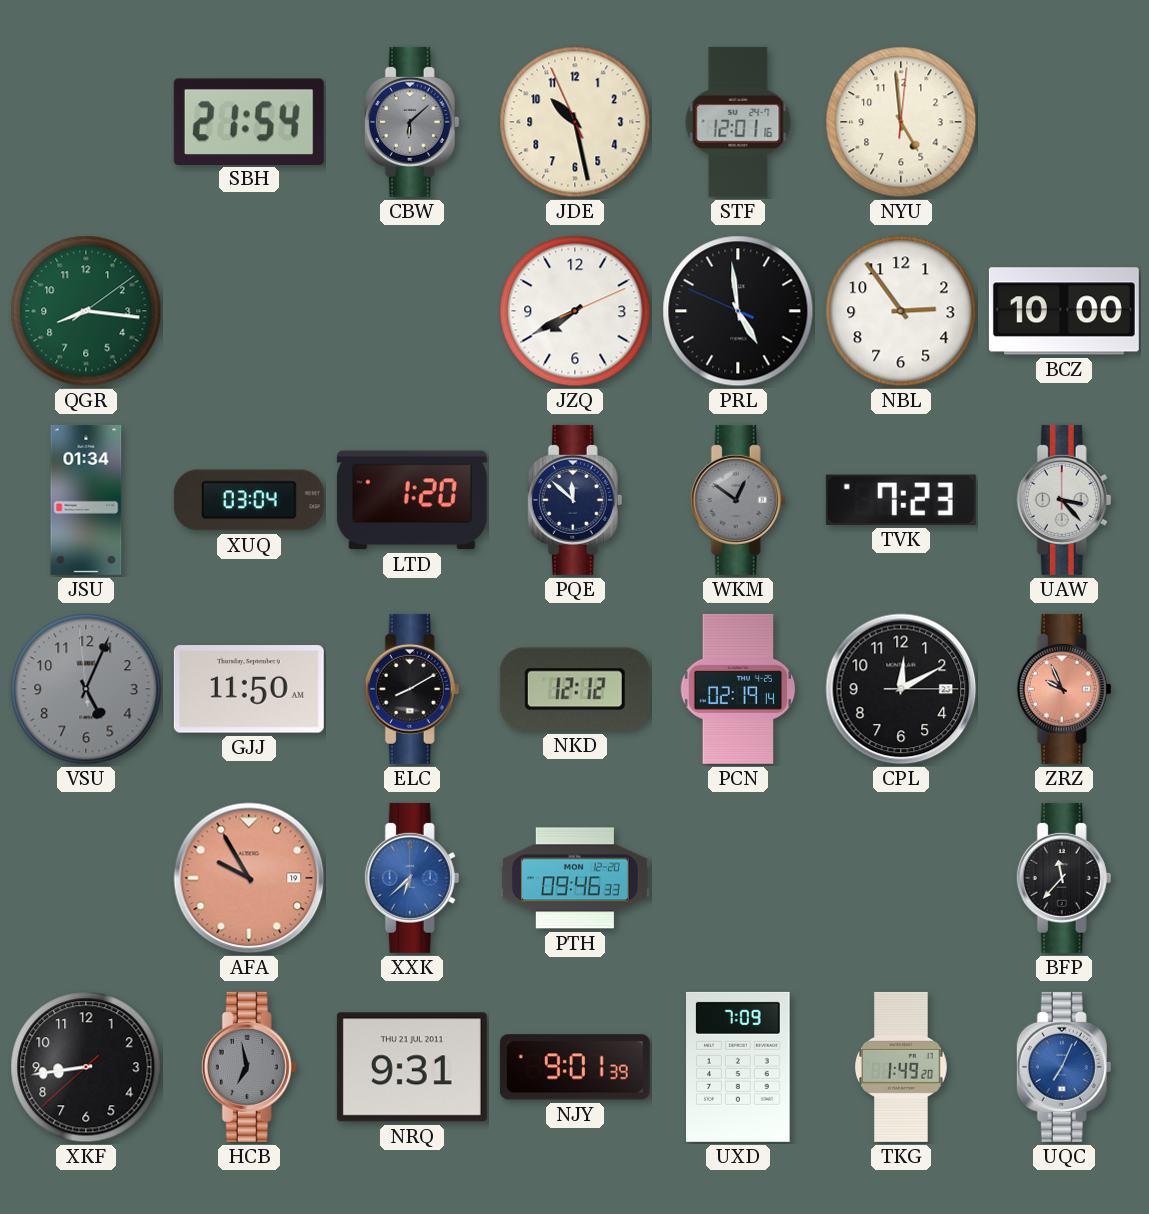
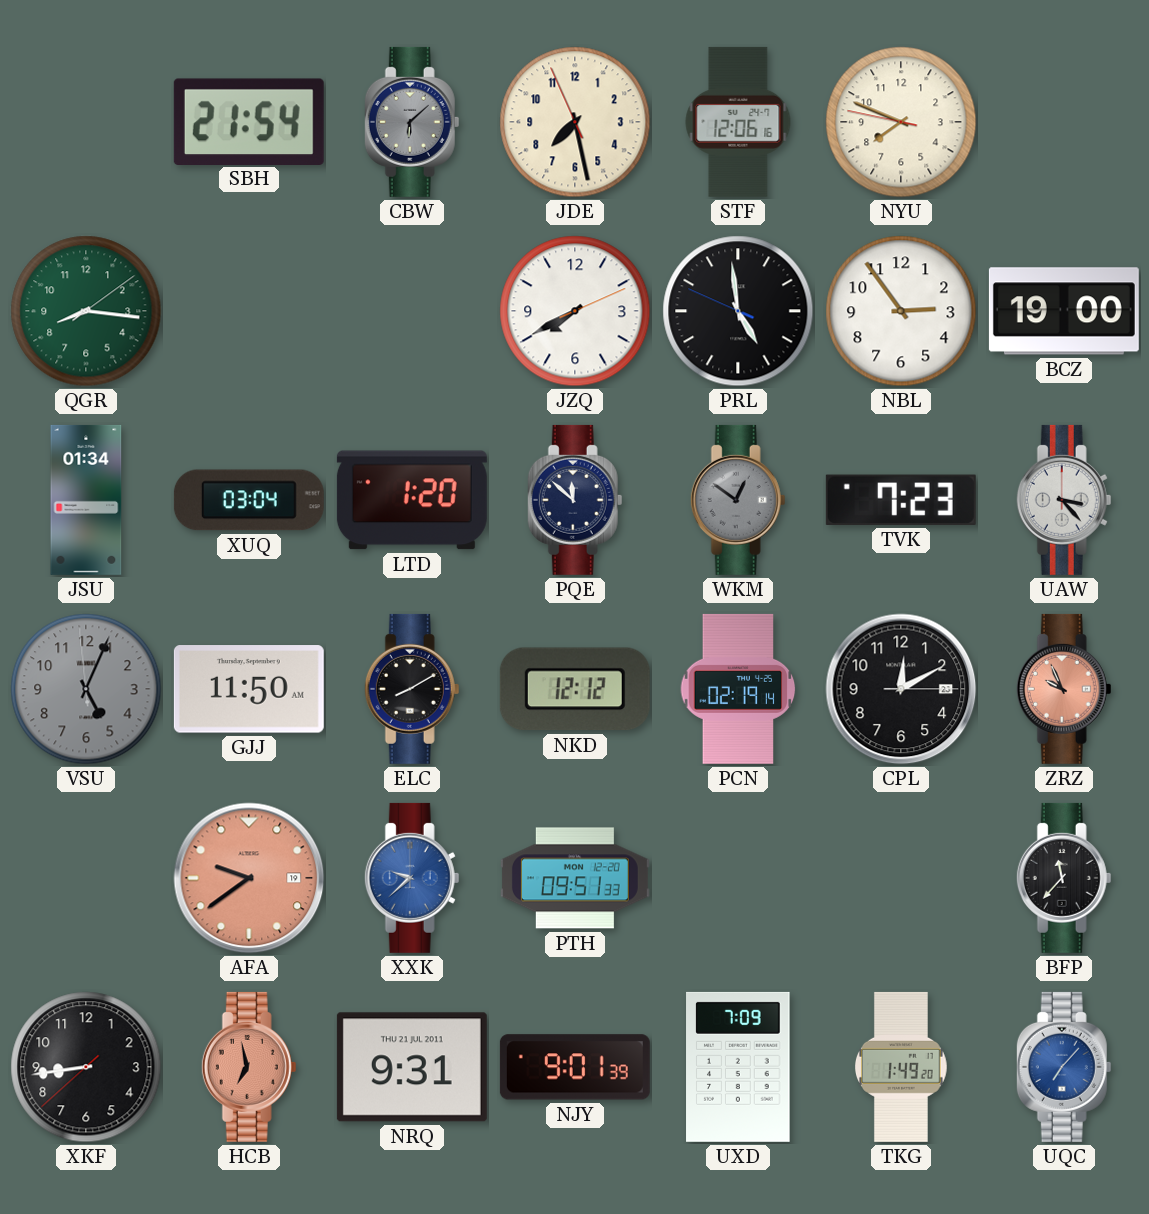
JDE: 10:27 -> 7:27
STF: 12:01 -> 12:06
NYU: 4:59 -> 7:48
BCZ: 10:00 -> 19:00
AFA: 9:55 -> 9:39
XXK: 6:38 -> 9:38
PTH: 09:46 -> 09:51
HCB dial: grey -> salmon
UQC: 7:04 -> 7:07
